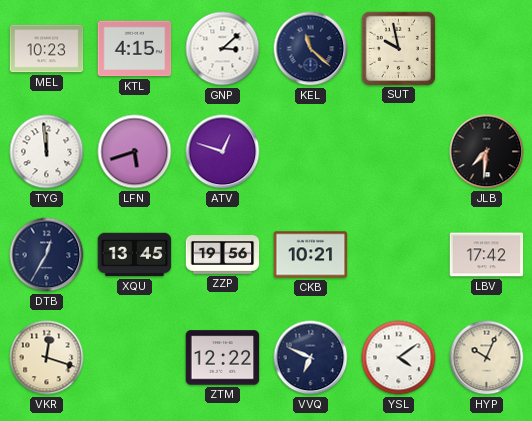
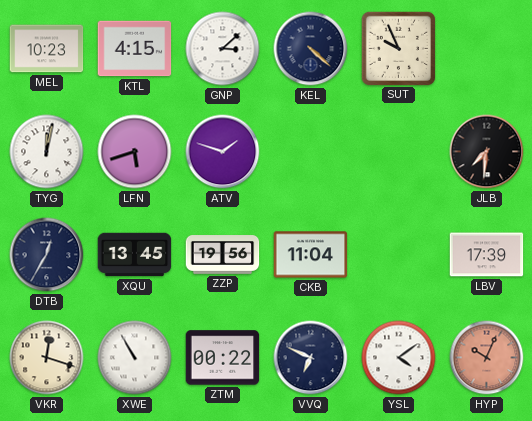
KEL: 11:22 -> 4:22
SUT: 9:58 -> 9:56
TYG: 11:59 -> 12:02
ATV: 12:48 -> 1:48
CKB: 10:21 -> 11:04
LBV: 17:42 -> 17:39
XWE: none -> 10:55
ZTM: 12:22 -> 00:22
HYP dial: cream -> salmon
